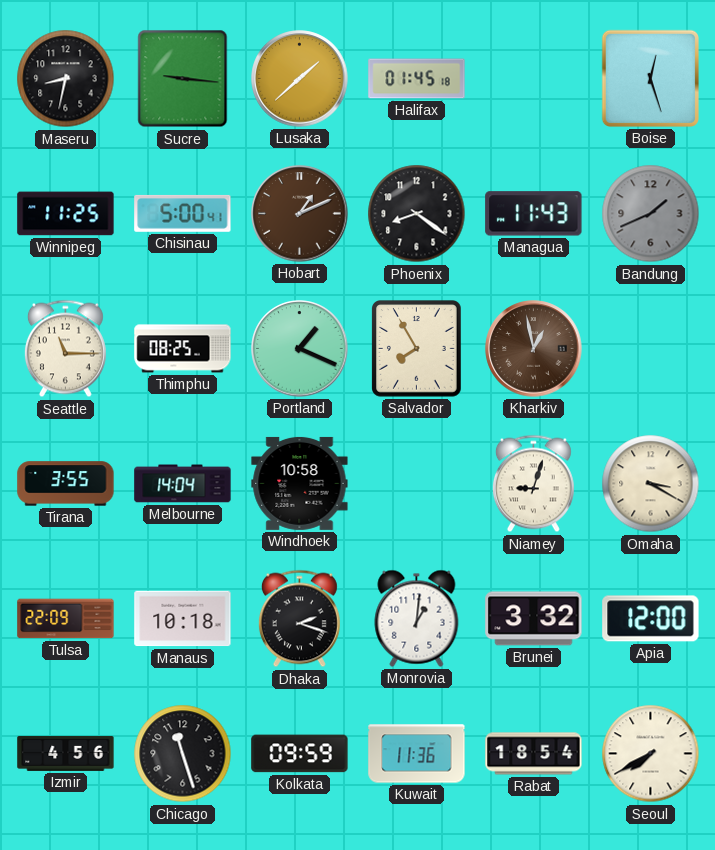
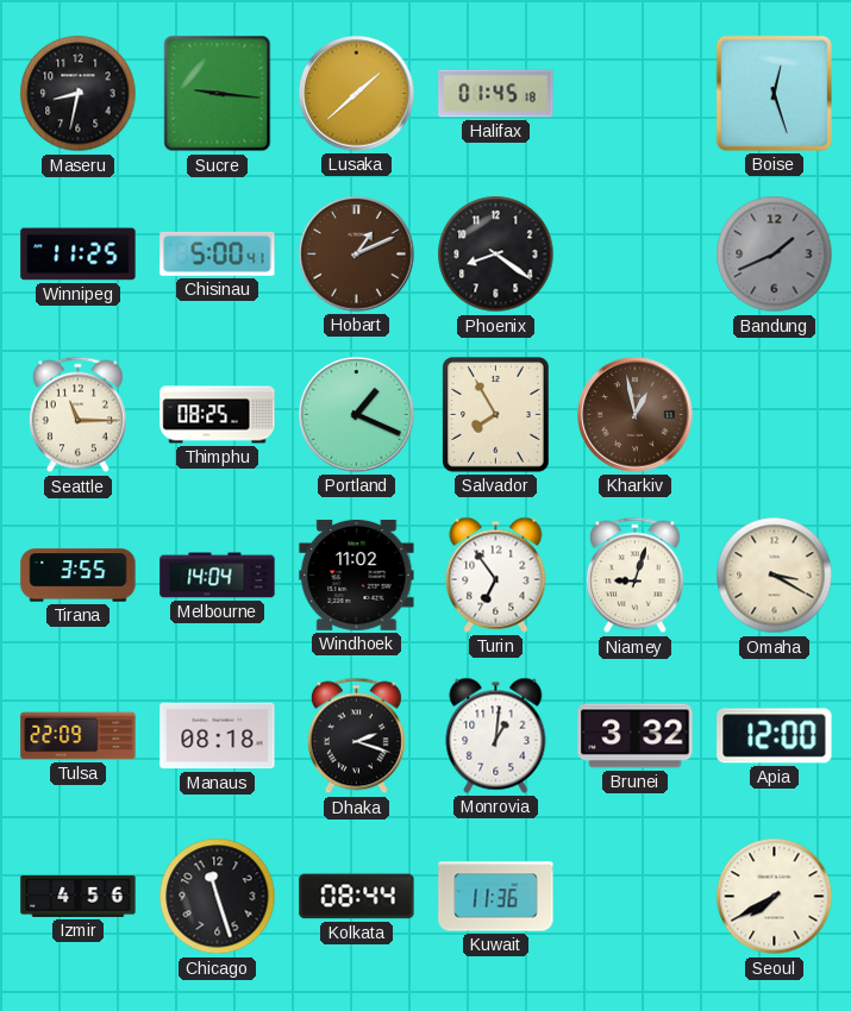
Managua: 11:43 -> none
Windhoek: 10:58 -> 11:02
Turin: none -> 6:54
Manaus: 10:18 -> 08:18
Kolkata: 09:59 -> 08:44
Rabat: 18:54 -> none
